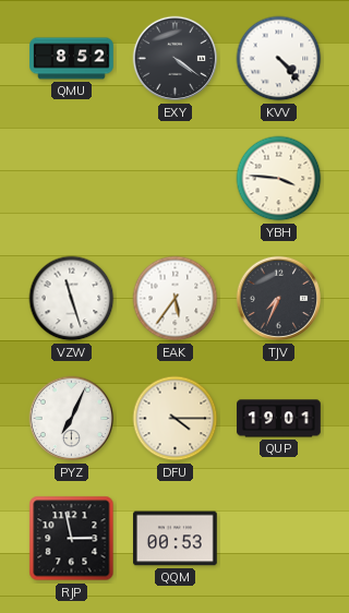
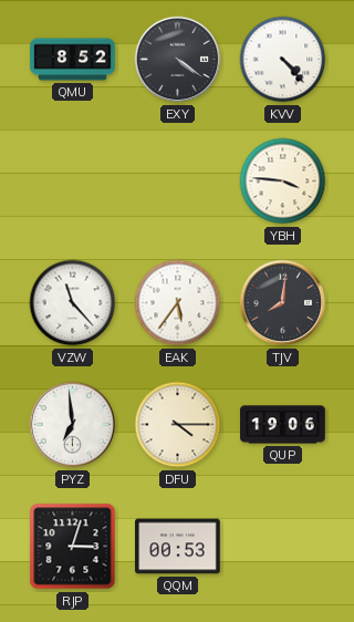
VZW: 11:27 -> 11:23
TJV: 7:34 -> 8:01
PYZ: 7:04 -> 6:59
QUP: 19:01 -> 19:06
RJP: 2:58 -> 3:03
